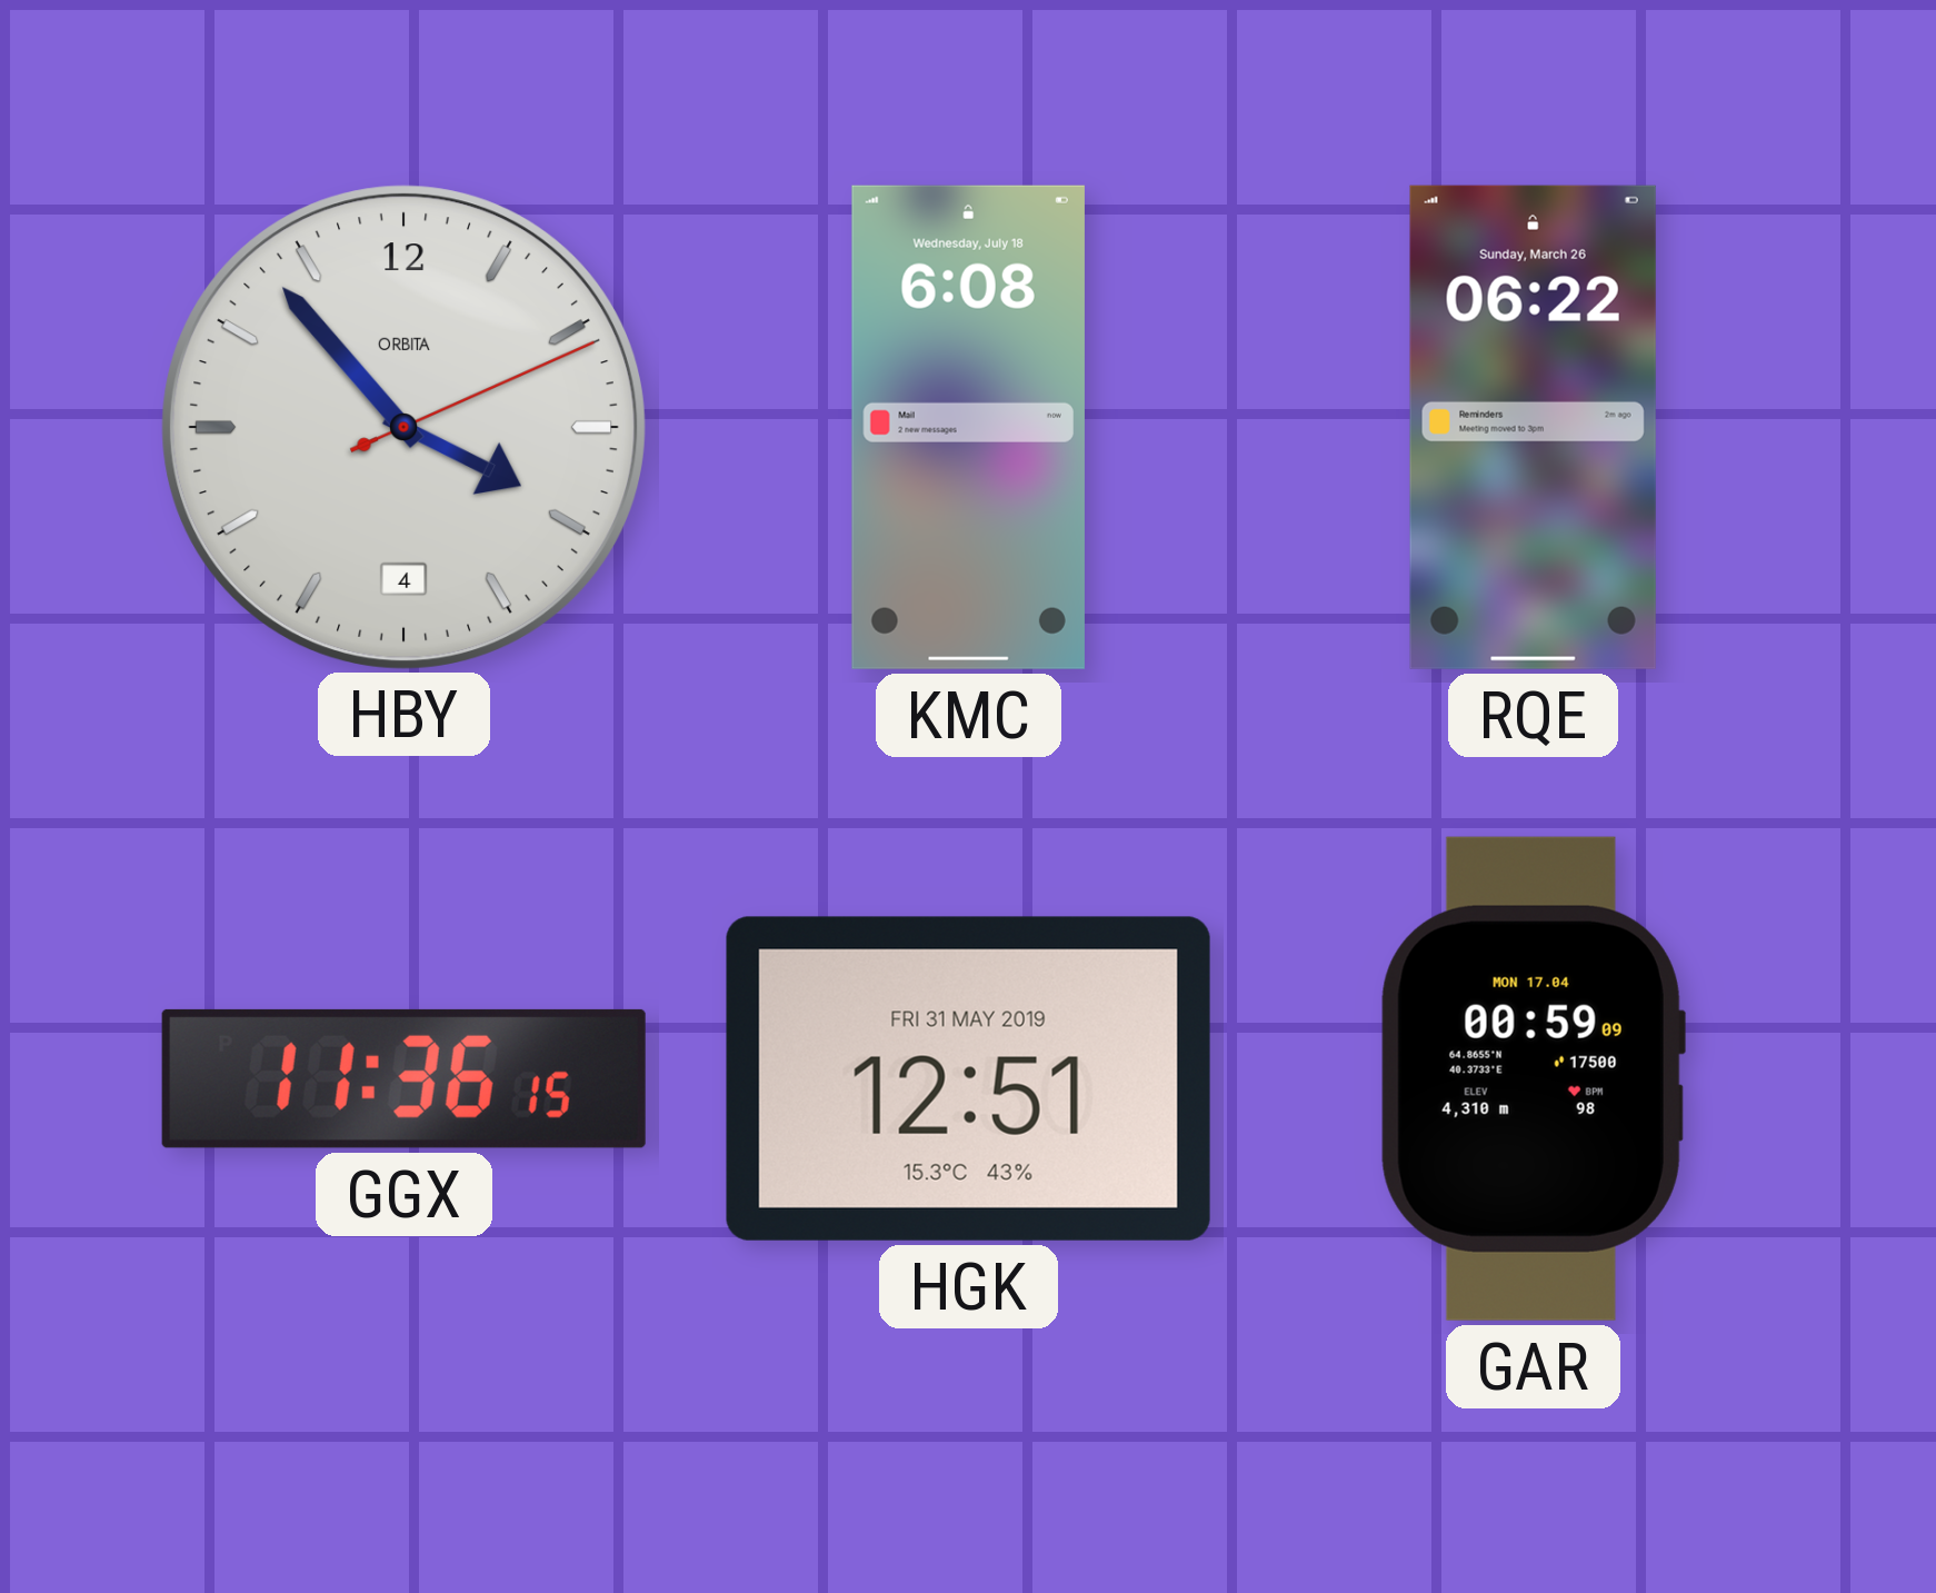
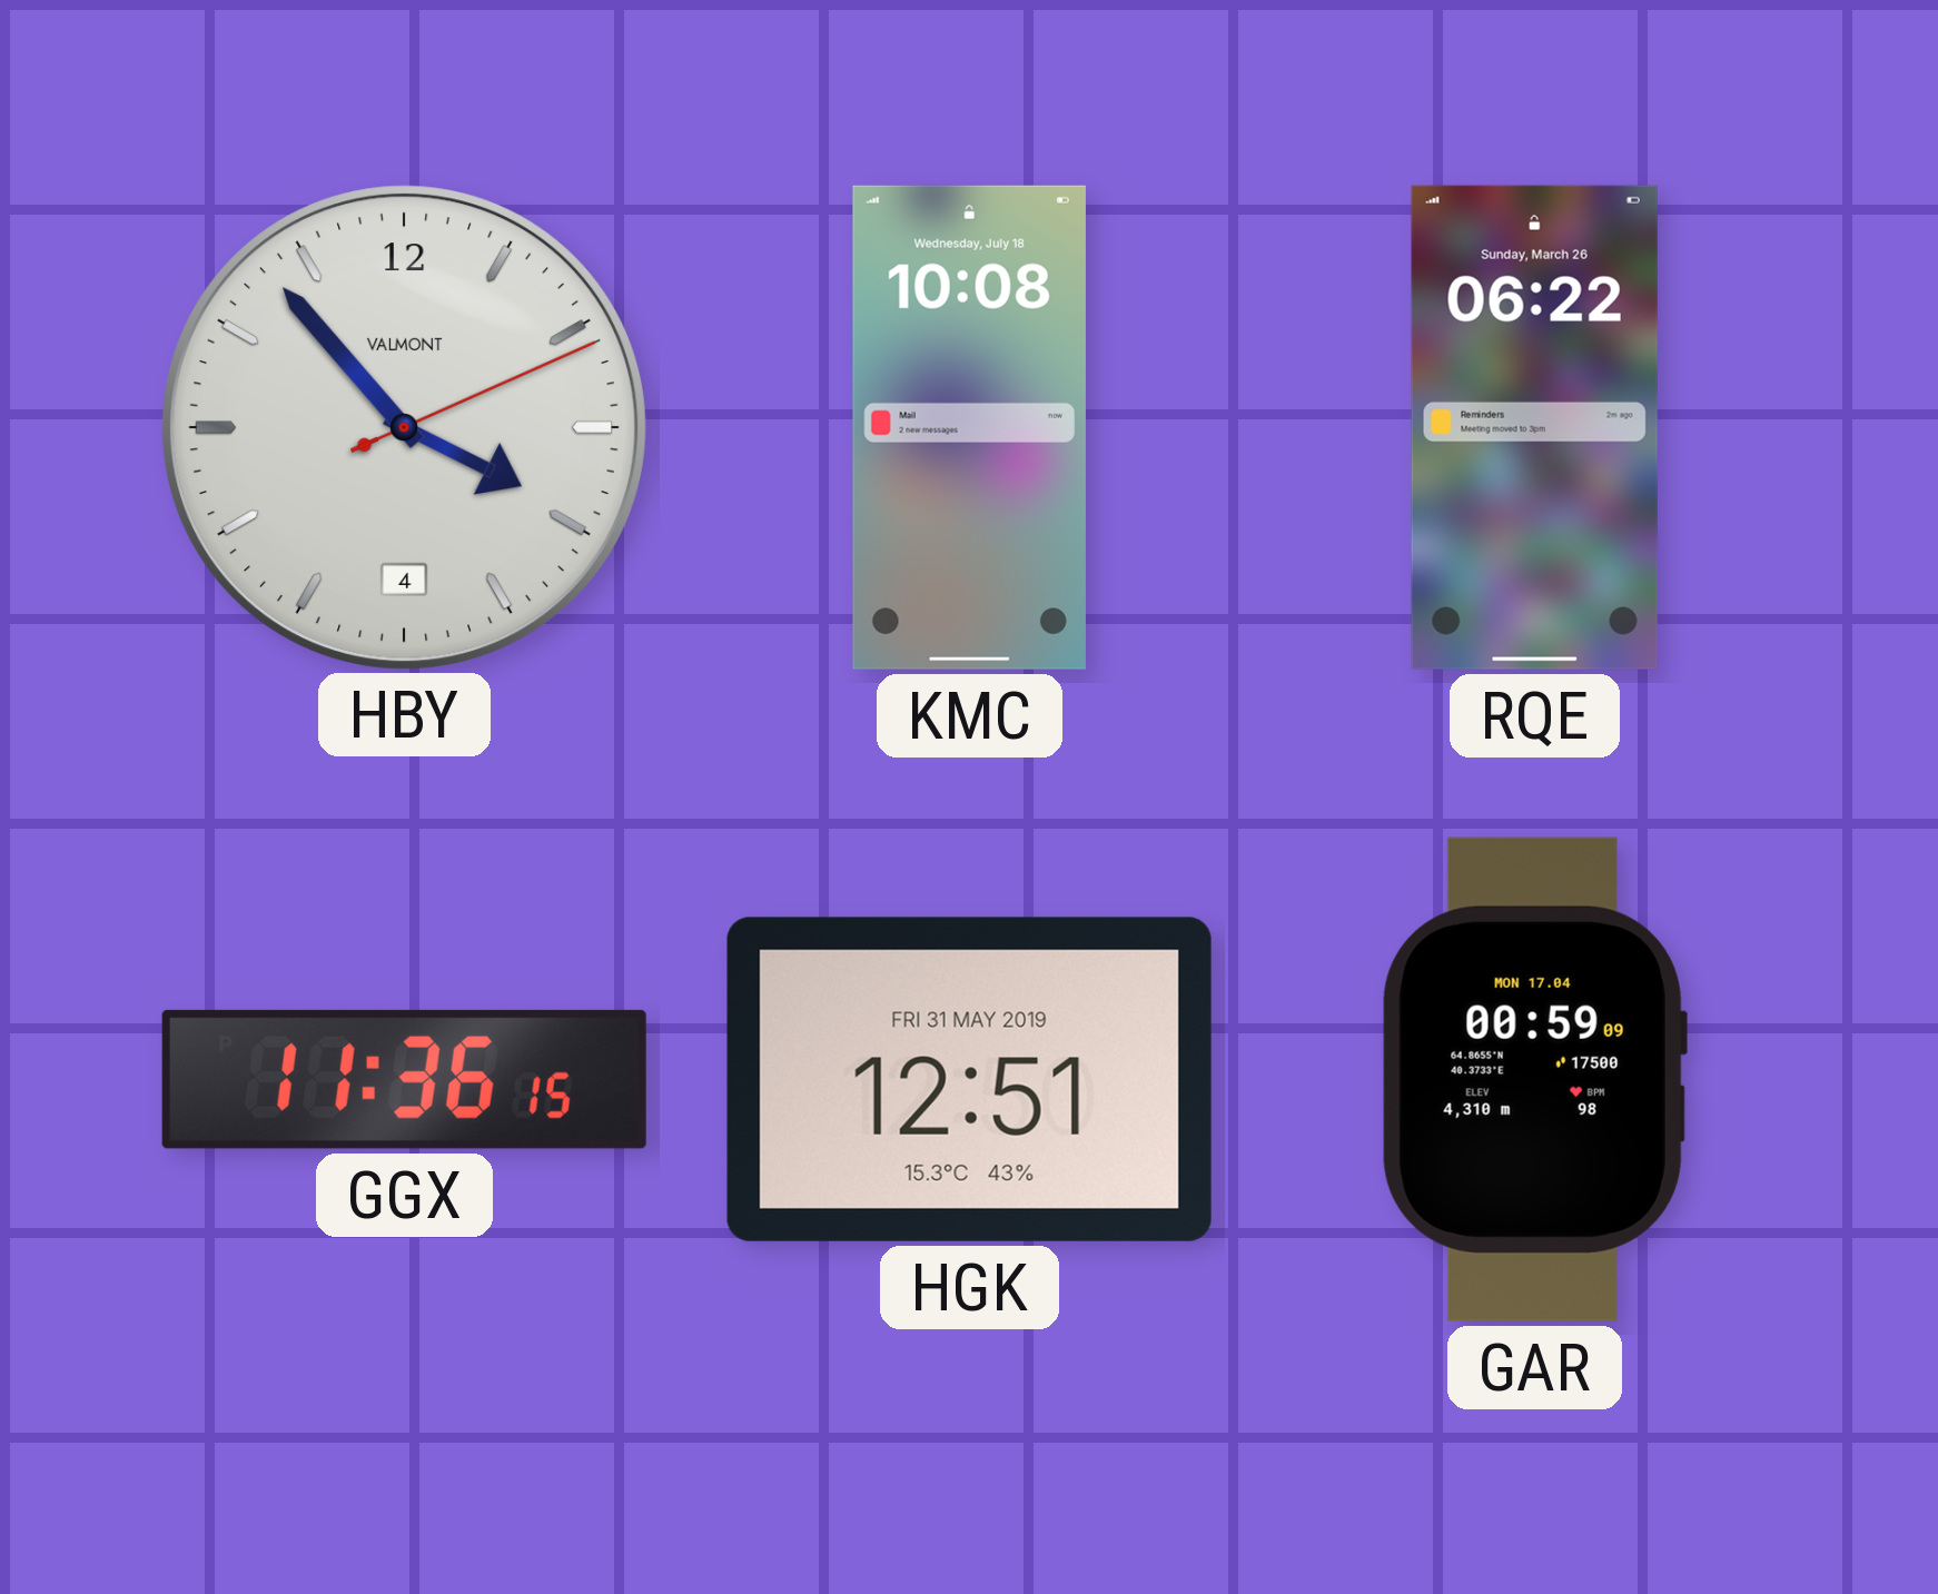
HBY brand: ORBITA -> VALMONT
KMC: 6:08 -> 10:08
